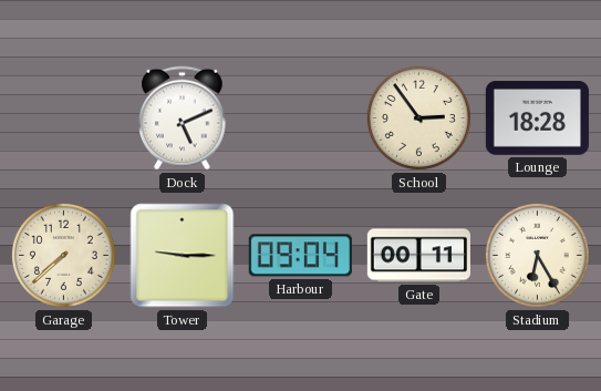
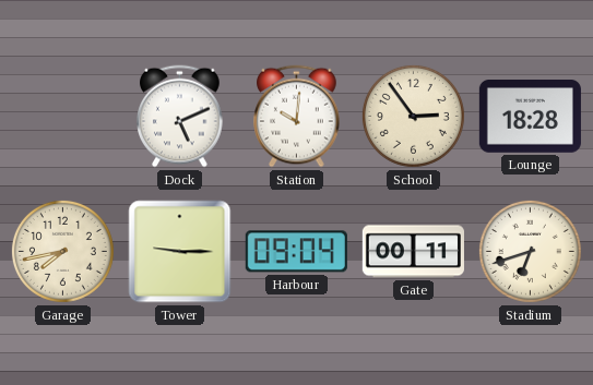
Station: none -> 10:01
Garage: 7:38 -> 7:43
Stadium: 6:25 -> 6:42
